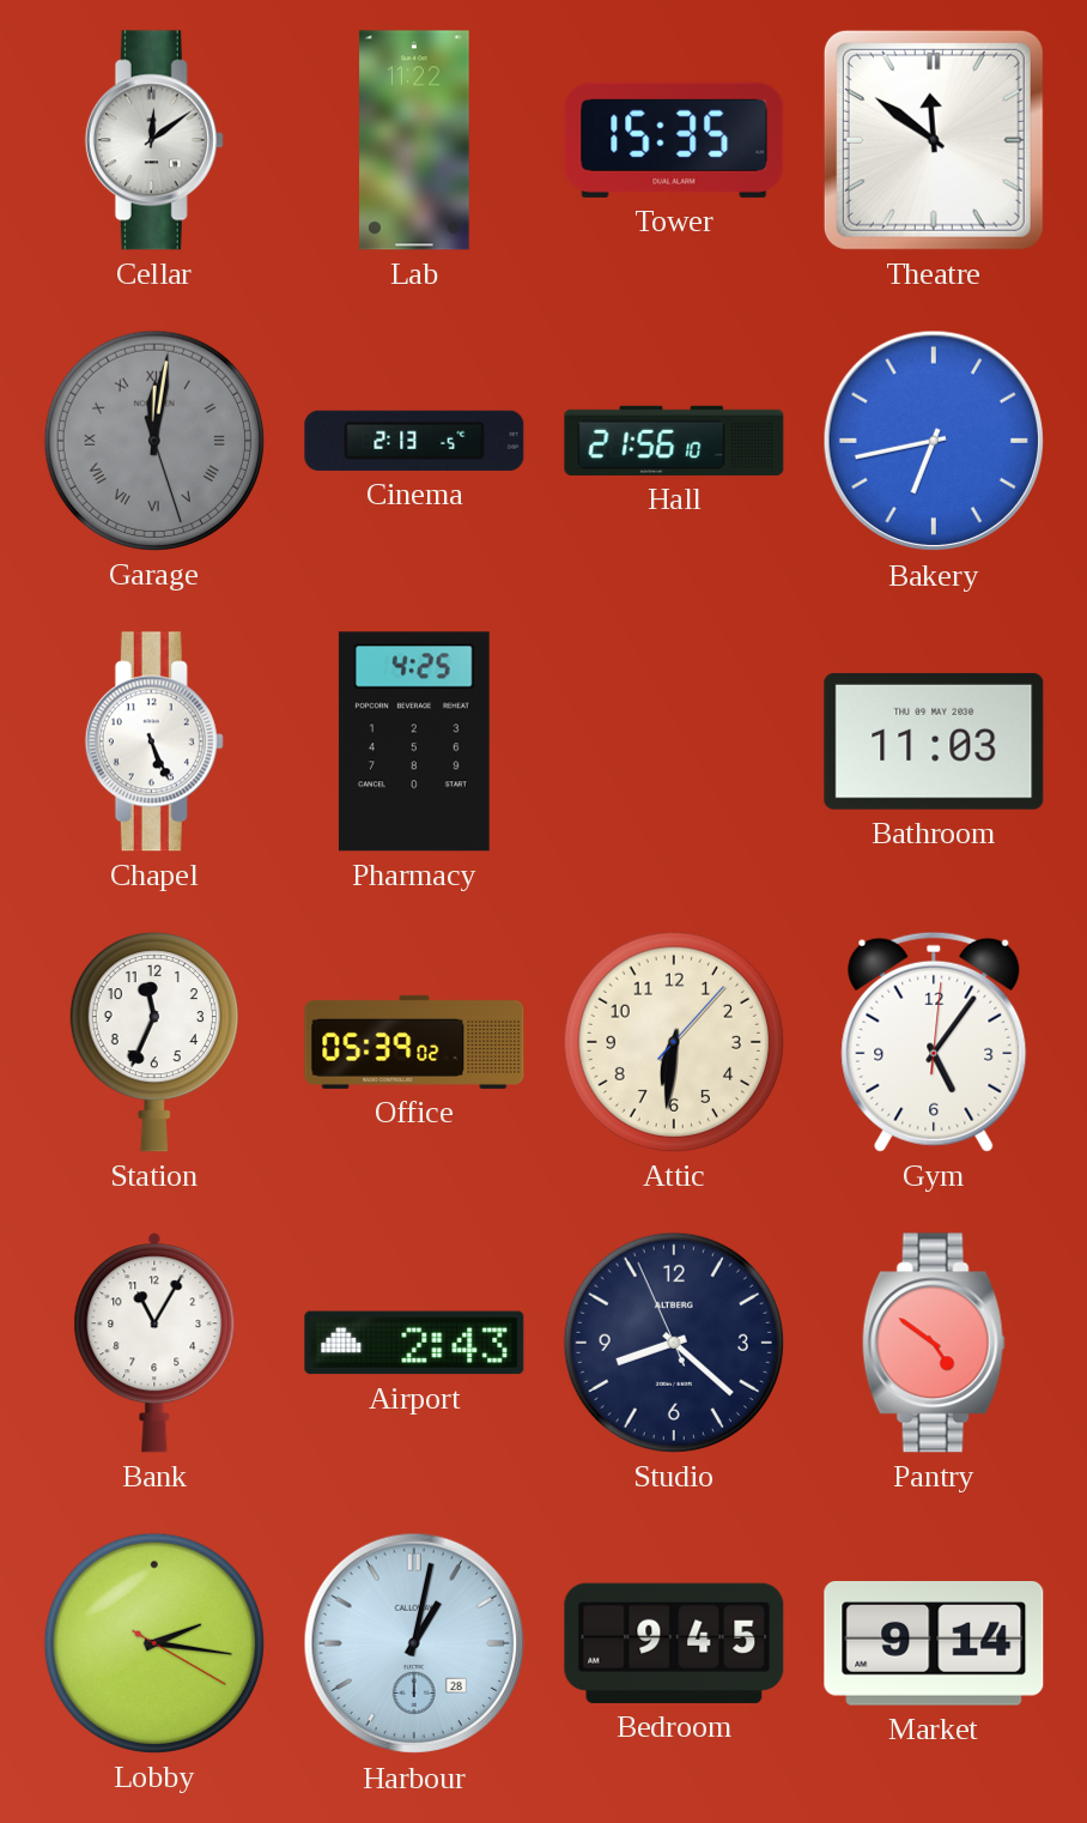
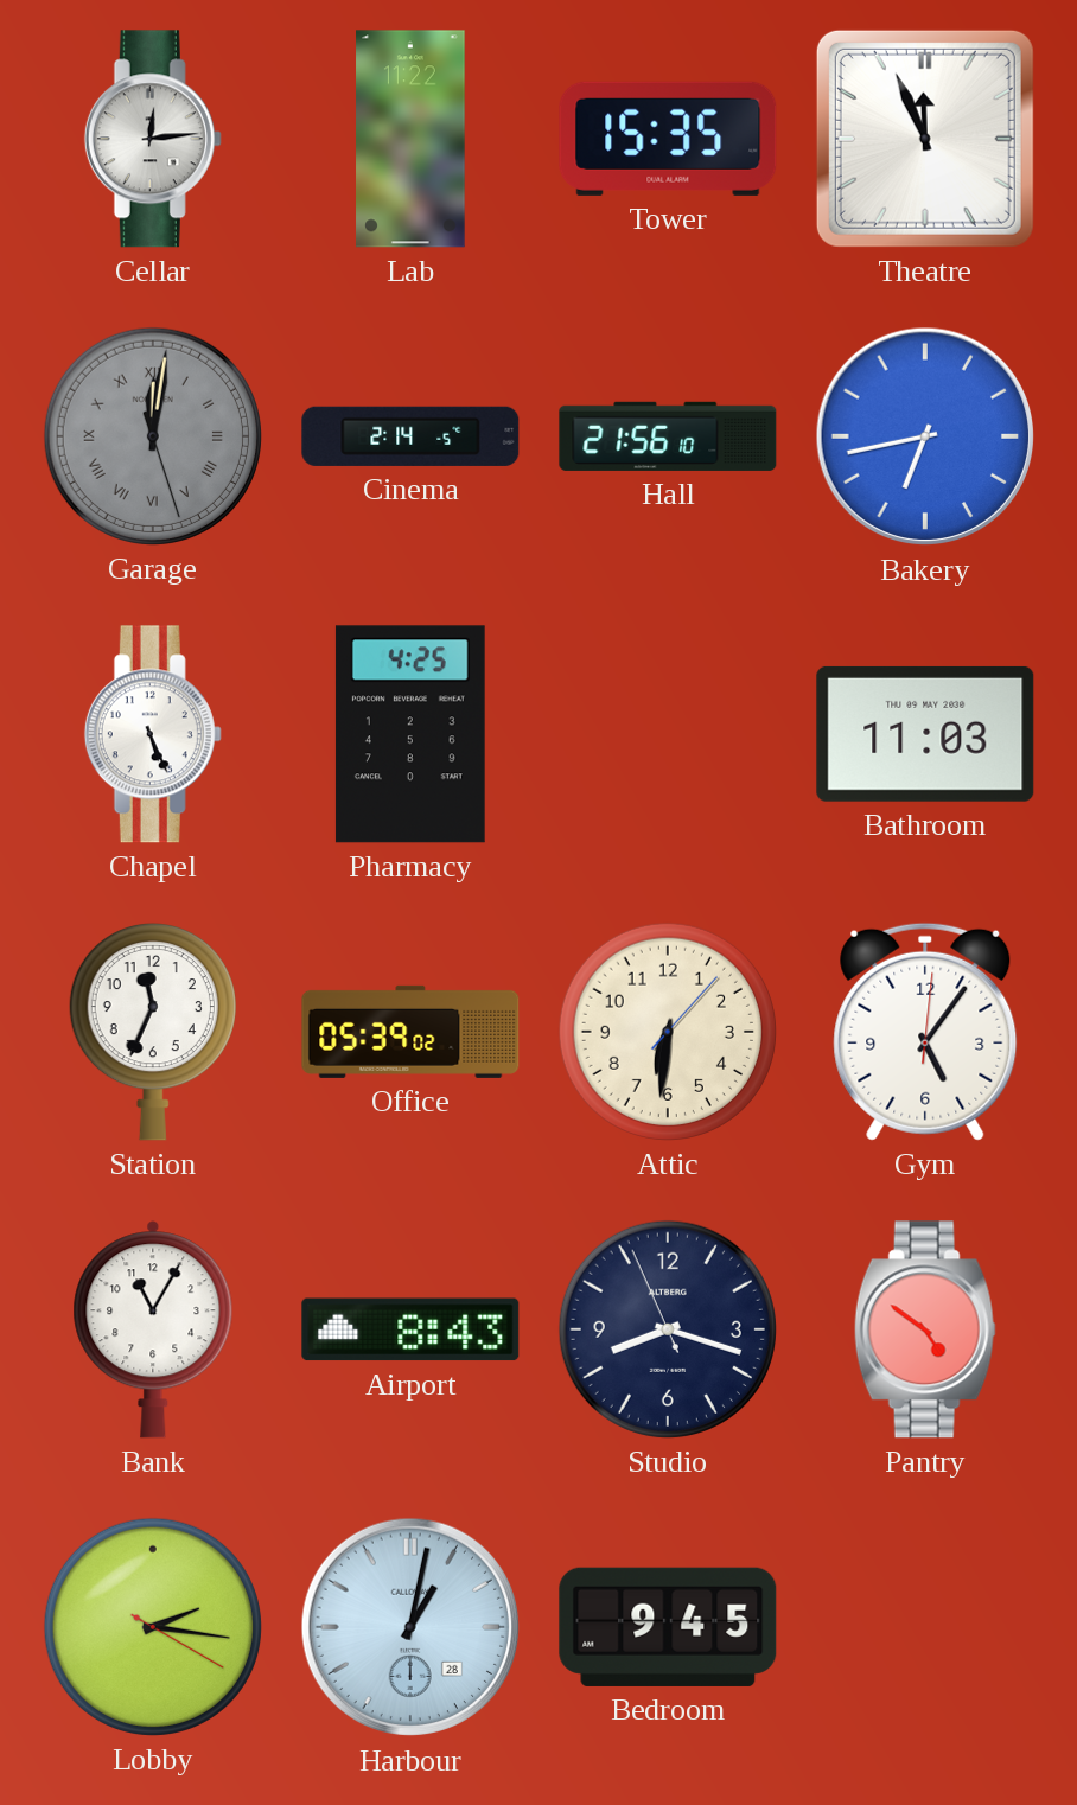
Cellar: 12:09 -> 12:14
Theatre: 11:51 -> 11:56
Cinema: 2:13 -> 2:14
Airport: 2:43 -> 8:43
Studio: 8:21 -> 8:17
Market: 9:14 -> none
